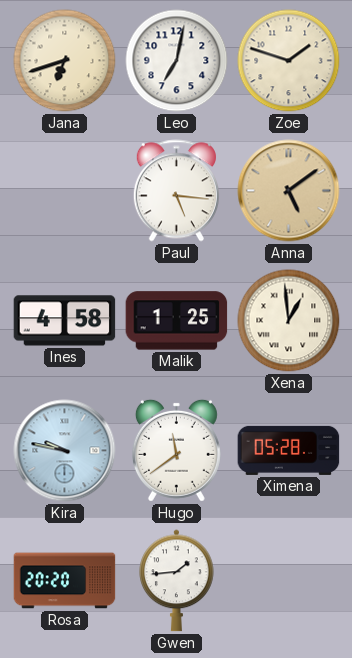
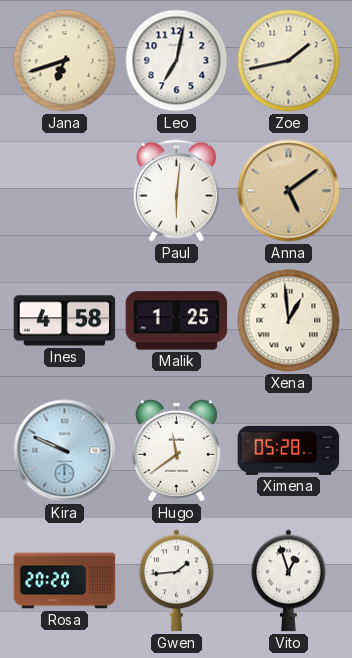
Zoe: 1:48 -> 1:43
Paul: 5:16 -> 6:01
Kira: 9:47 -> 9:49
Vito: none -> 12:57
